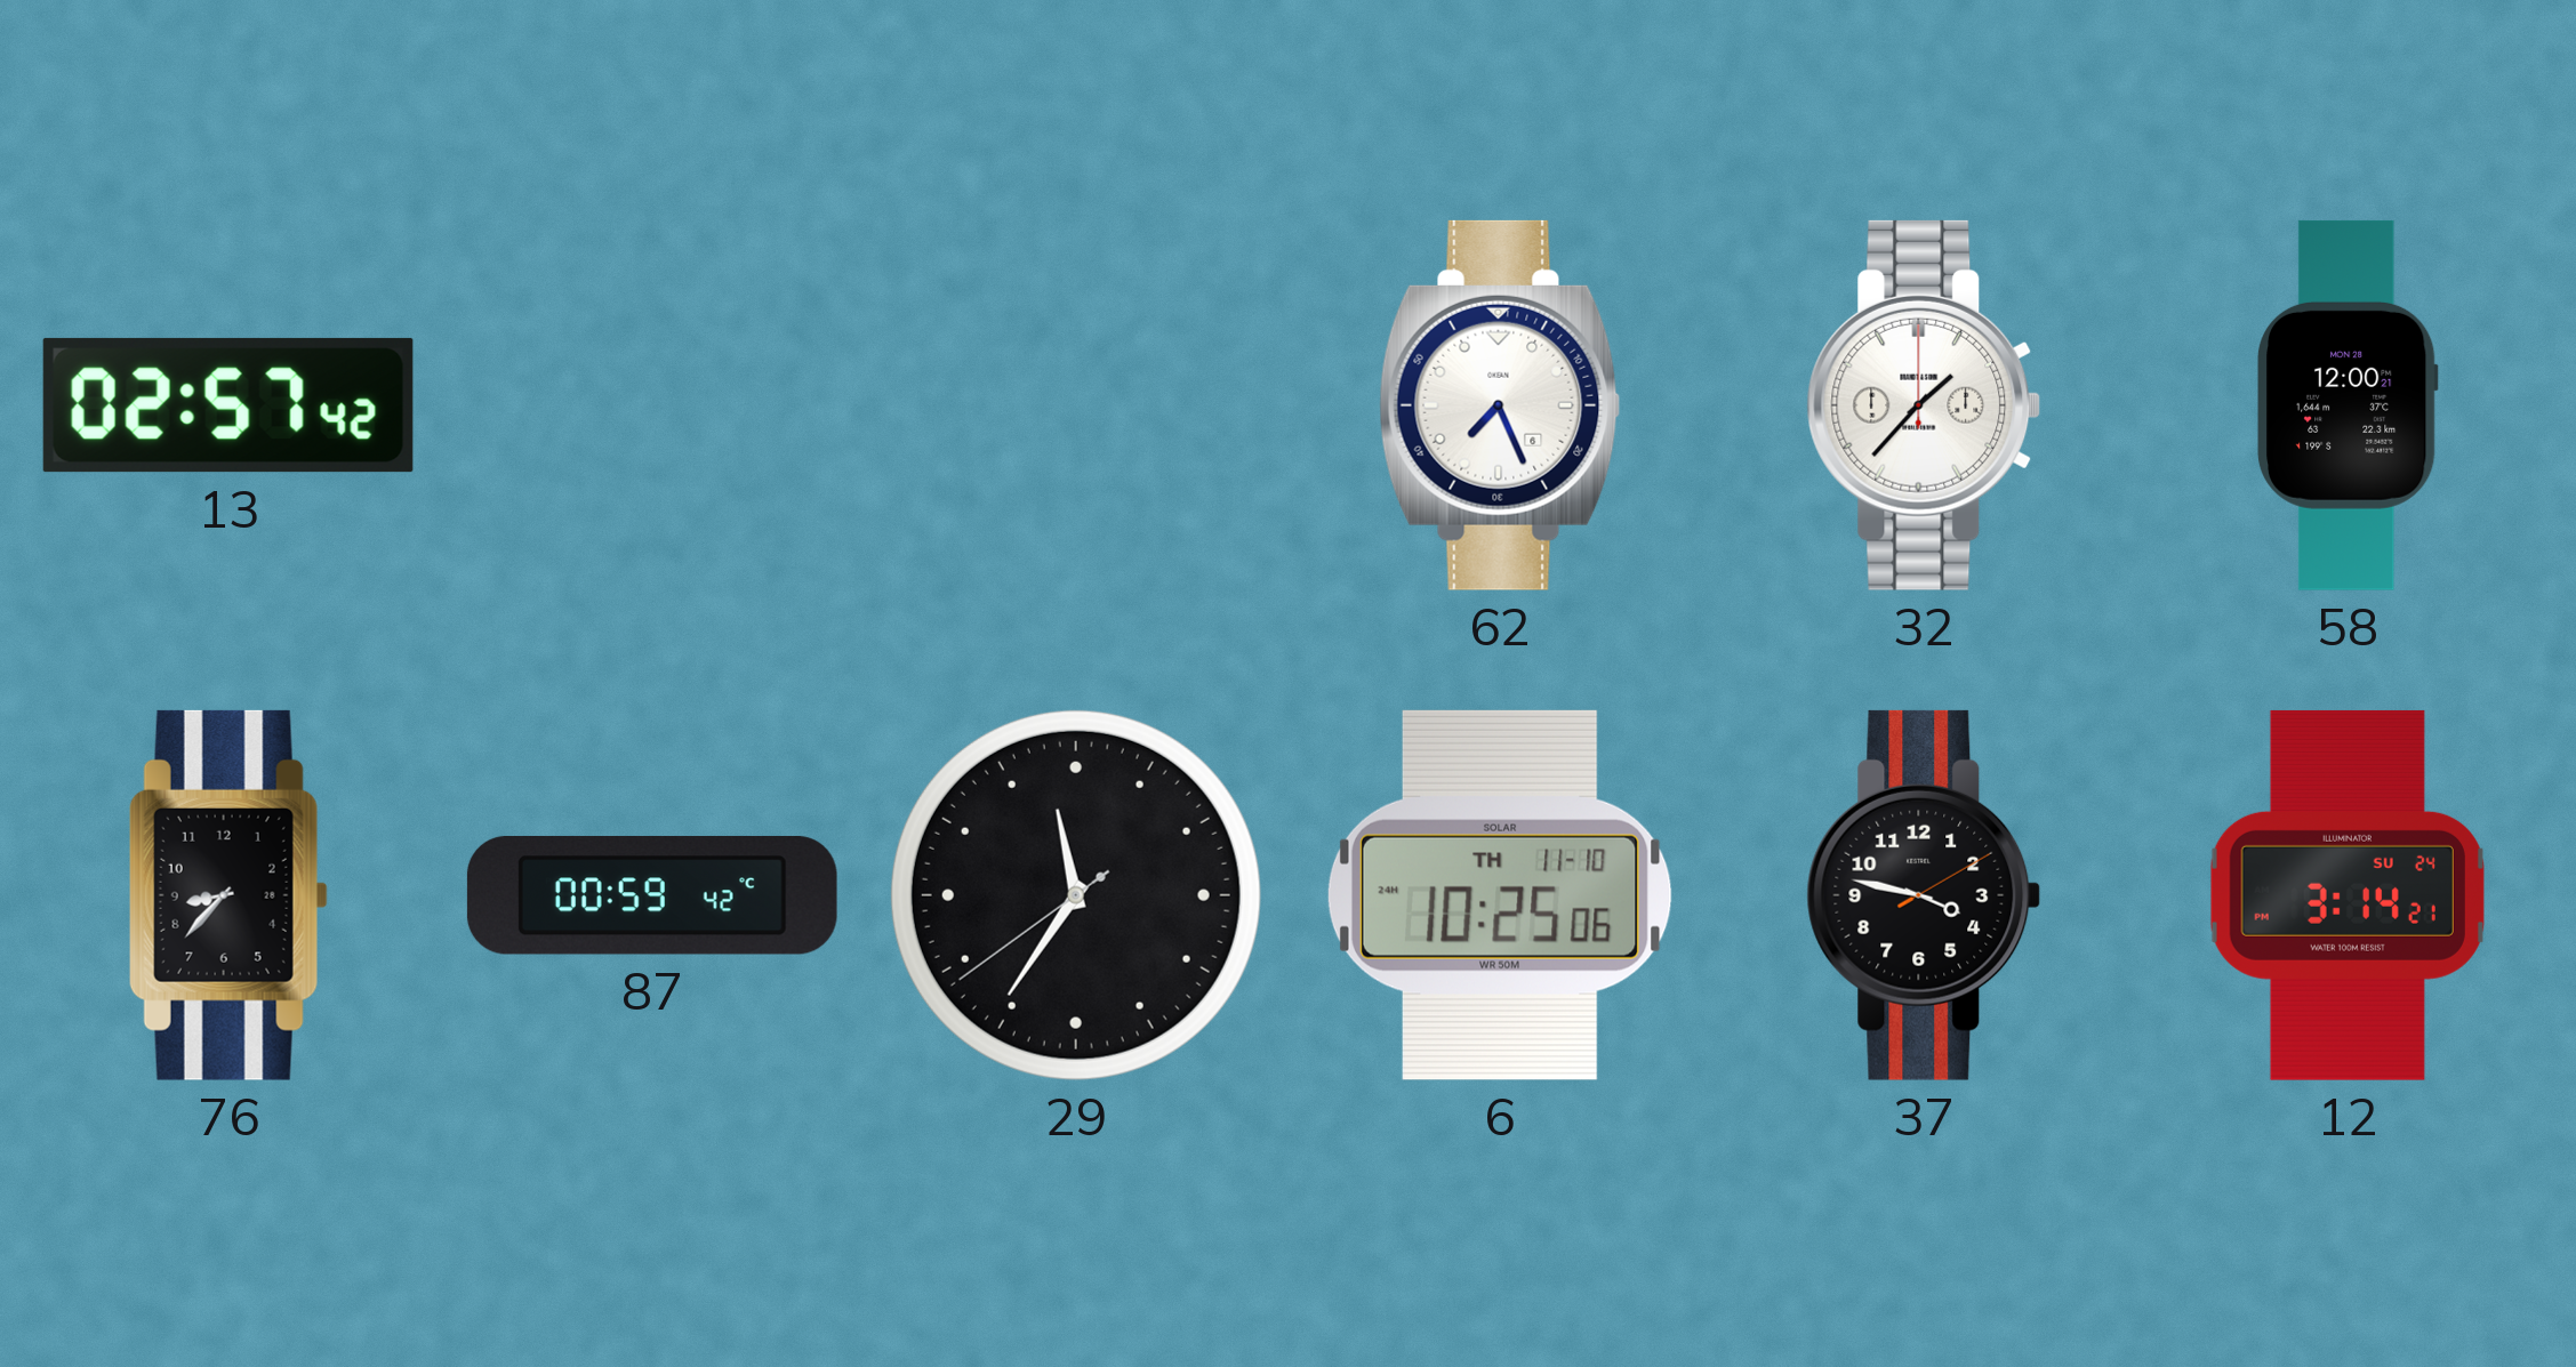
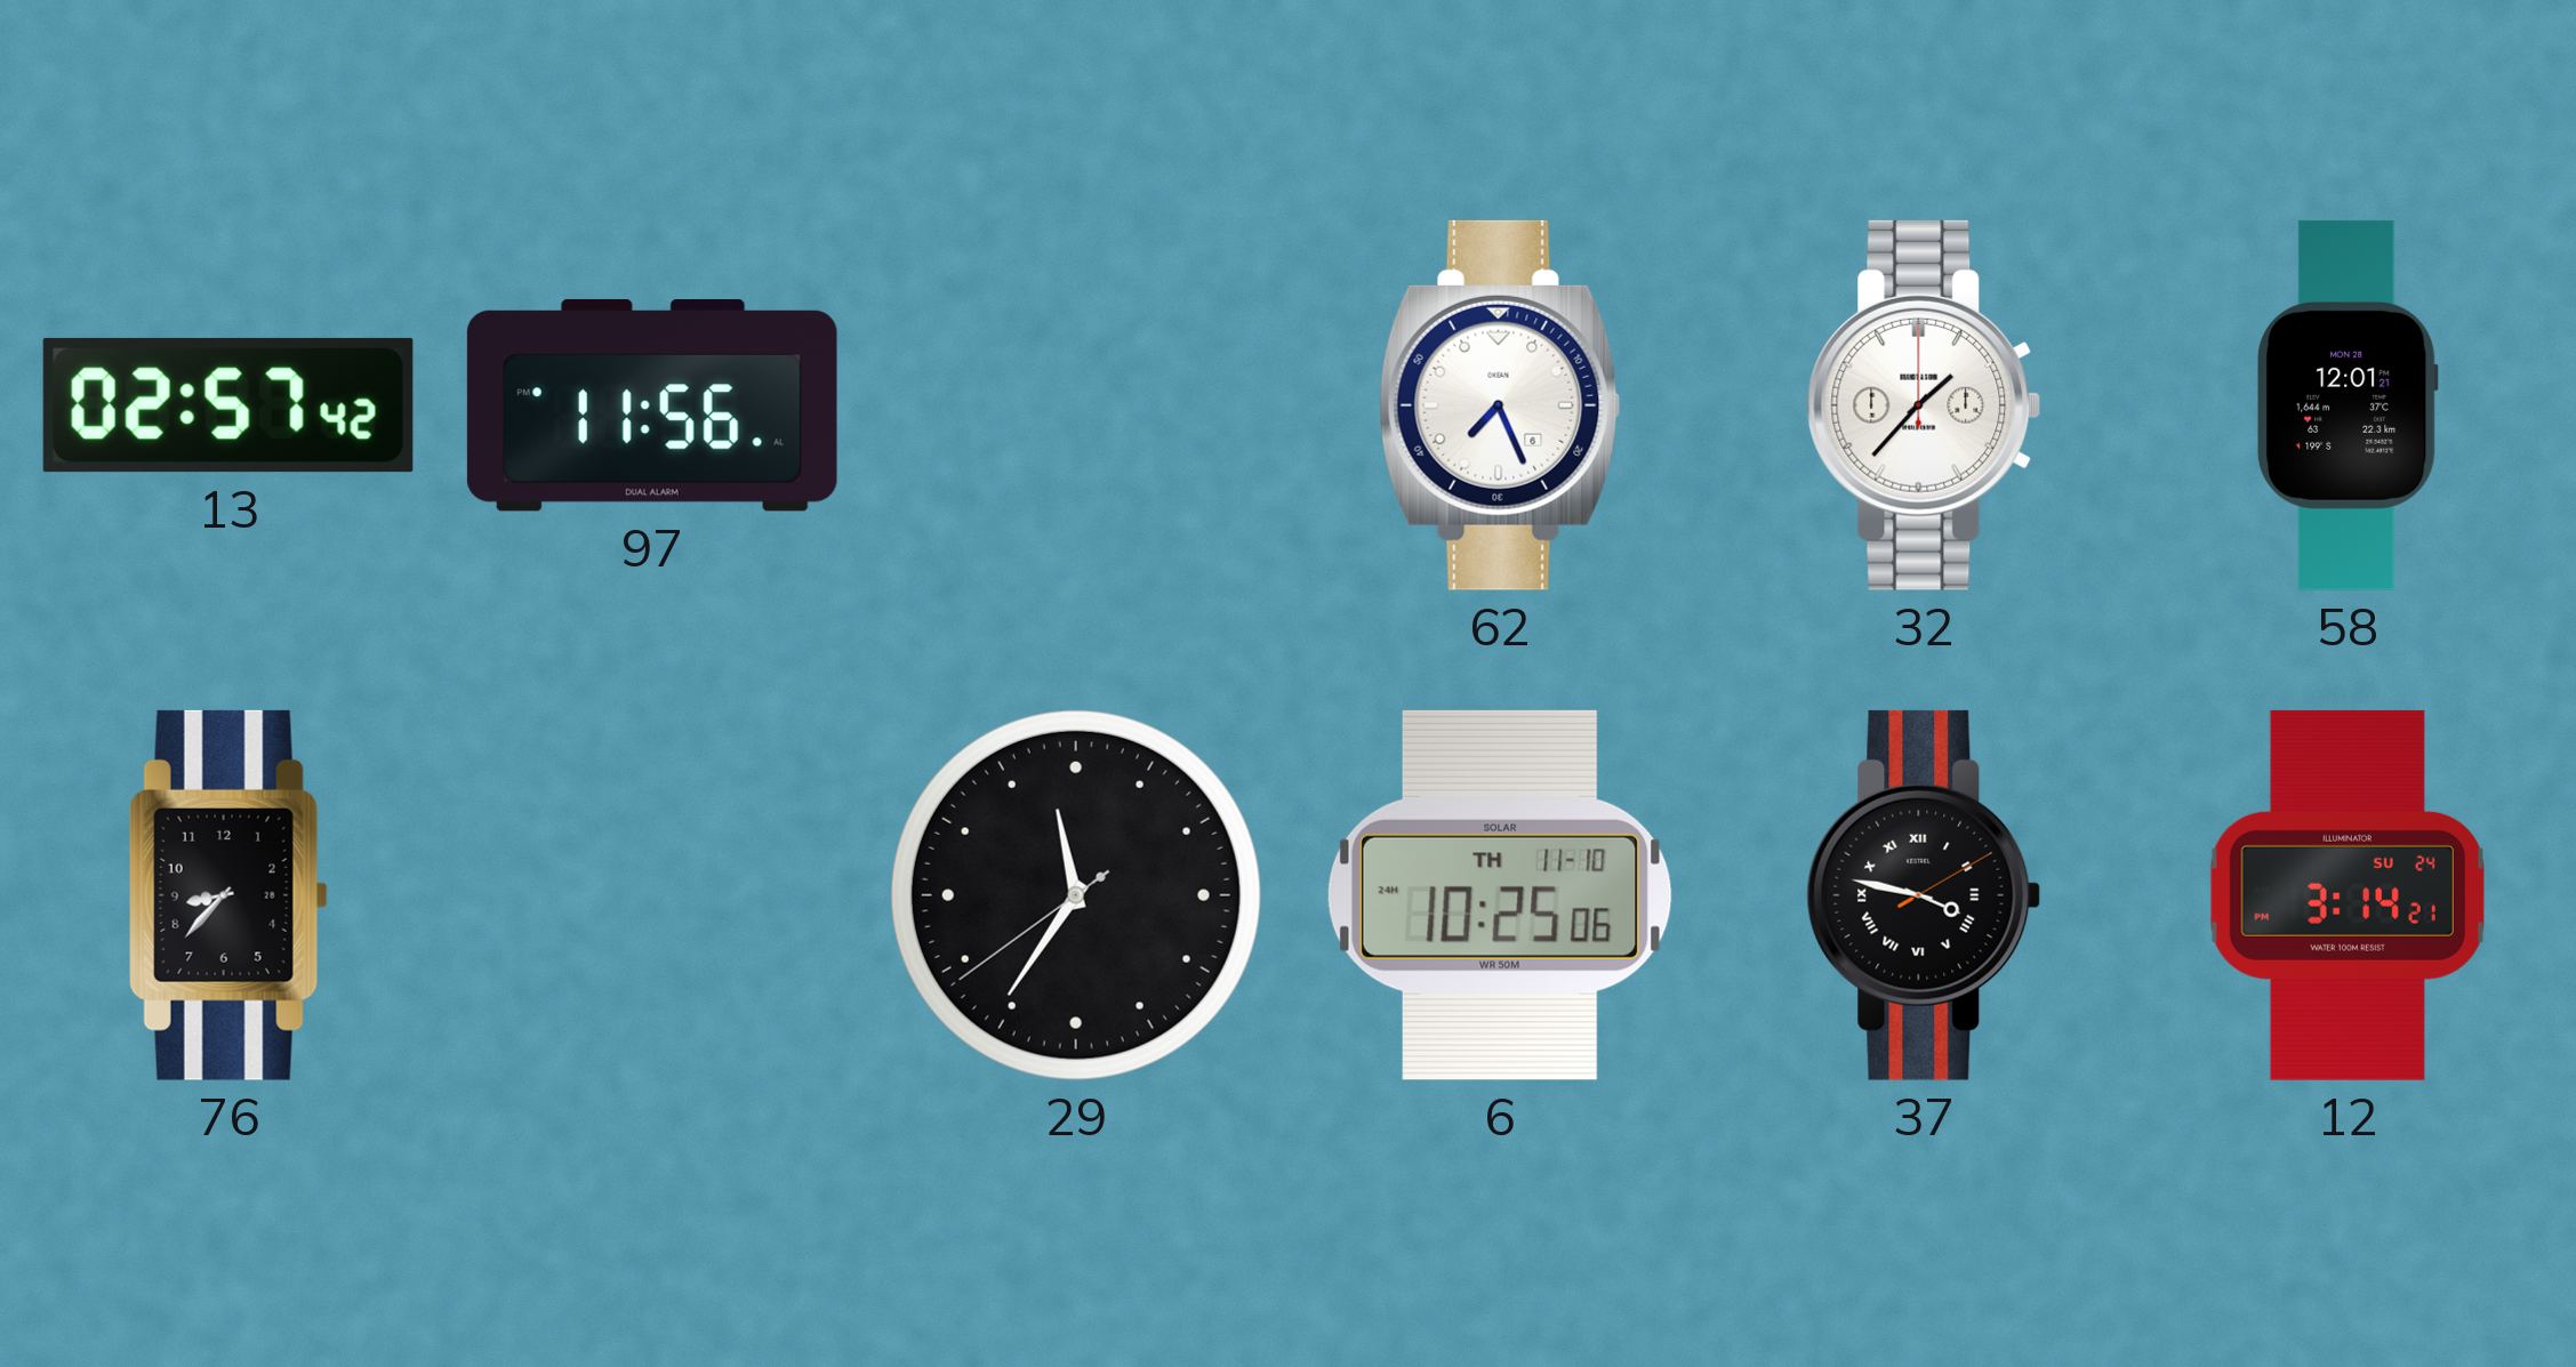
97: none -> 11:56
58: 12:00 -> 12:01
87: 00:59 -> none
37 numerals: Arabic -> Roman
